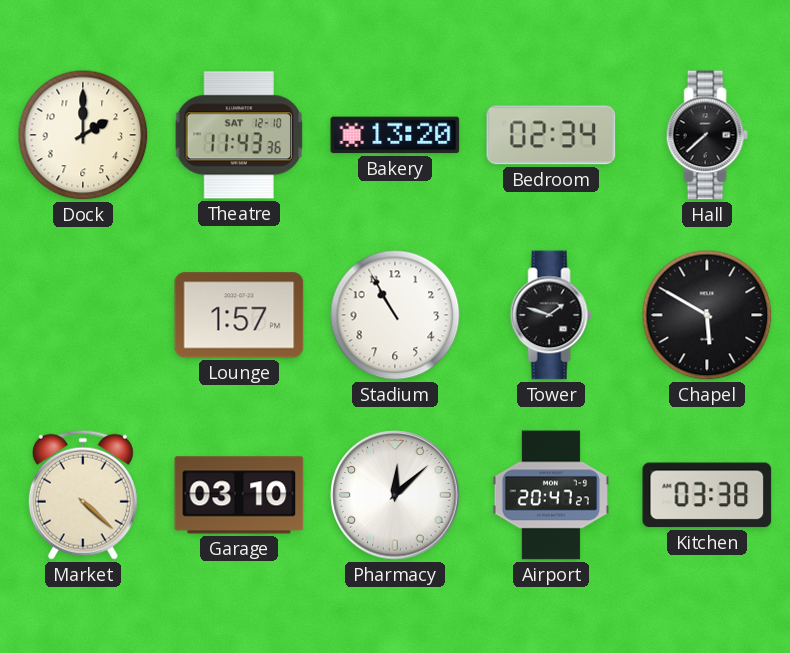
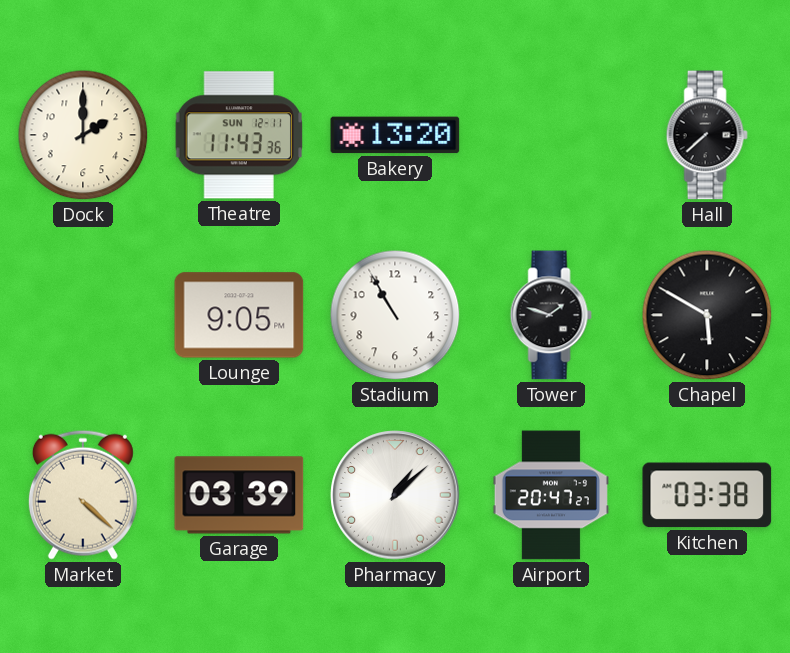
Theatre date: SAT 12-10 -> SUN 12-11
Bedroom: 02:34 -> none
Lounge: 1:57 -> 9:05
Garage: 03:10 -> 03:39
Pharmacy: 12:08 -> 1:08
